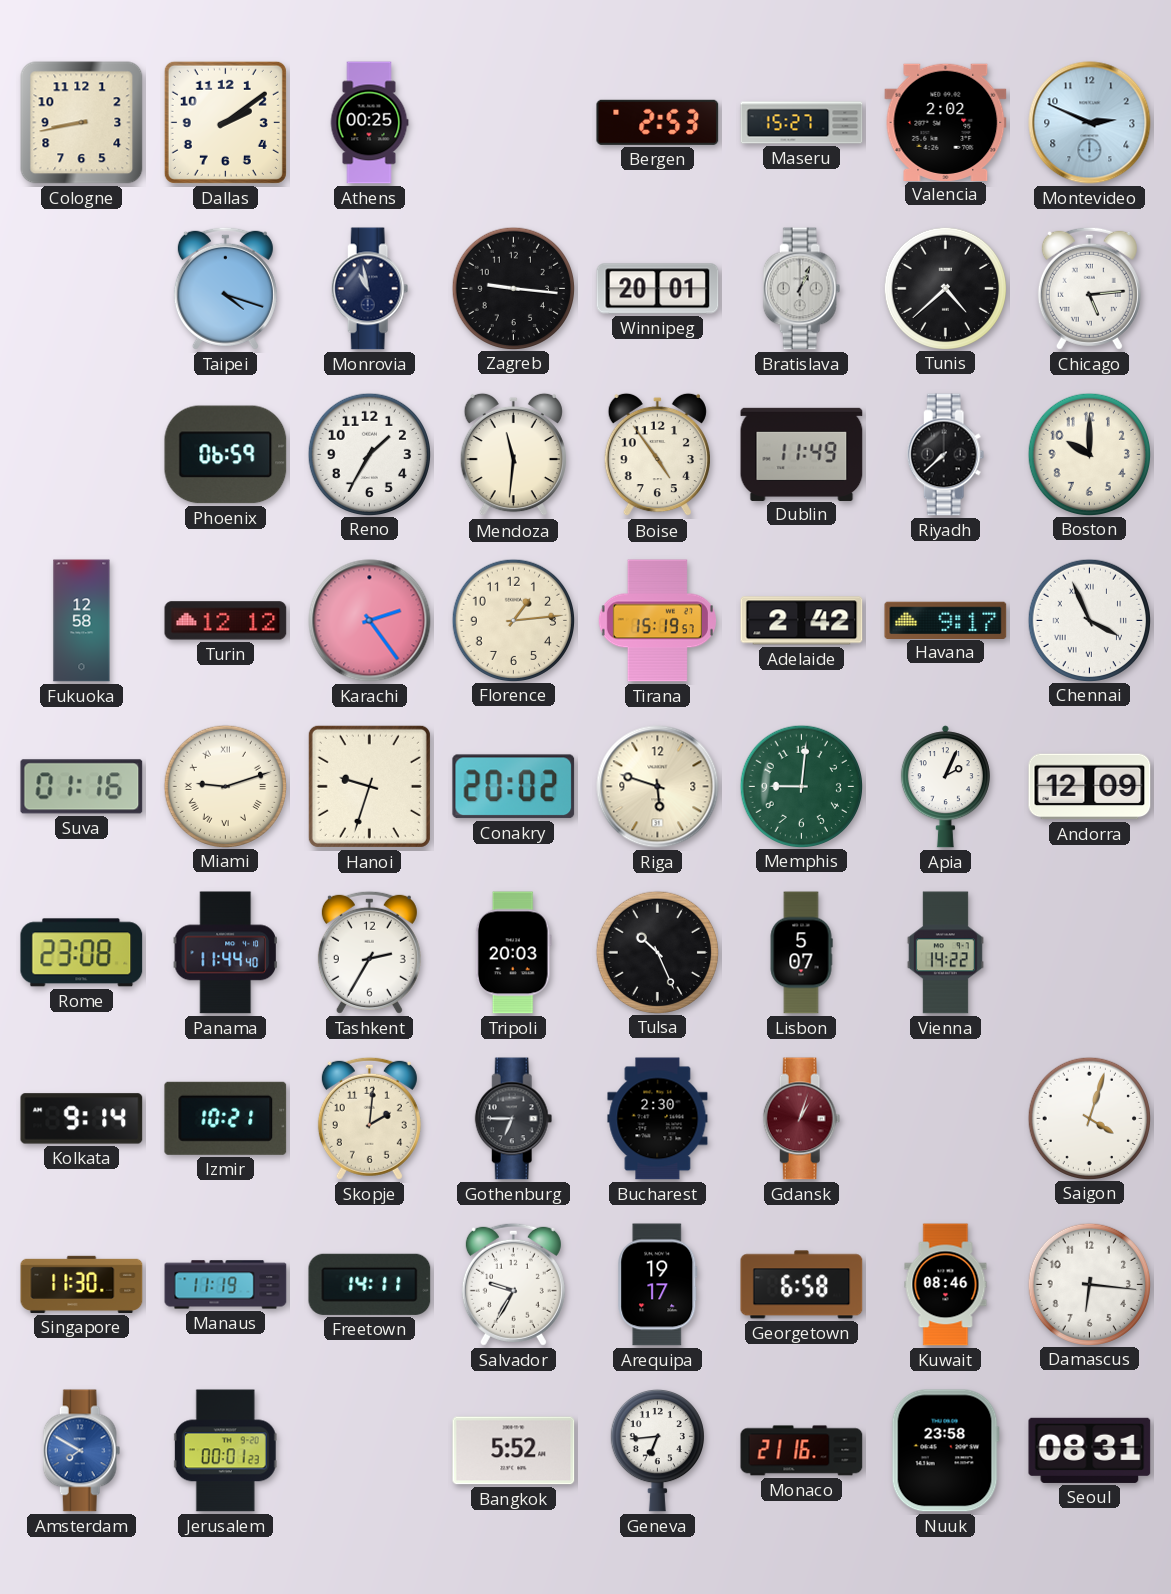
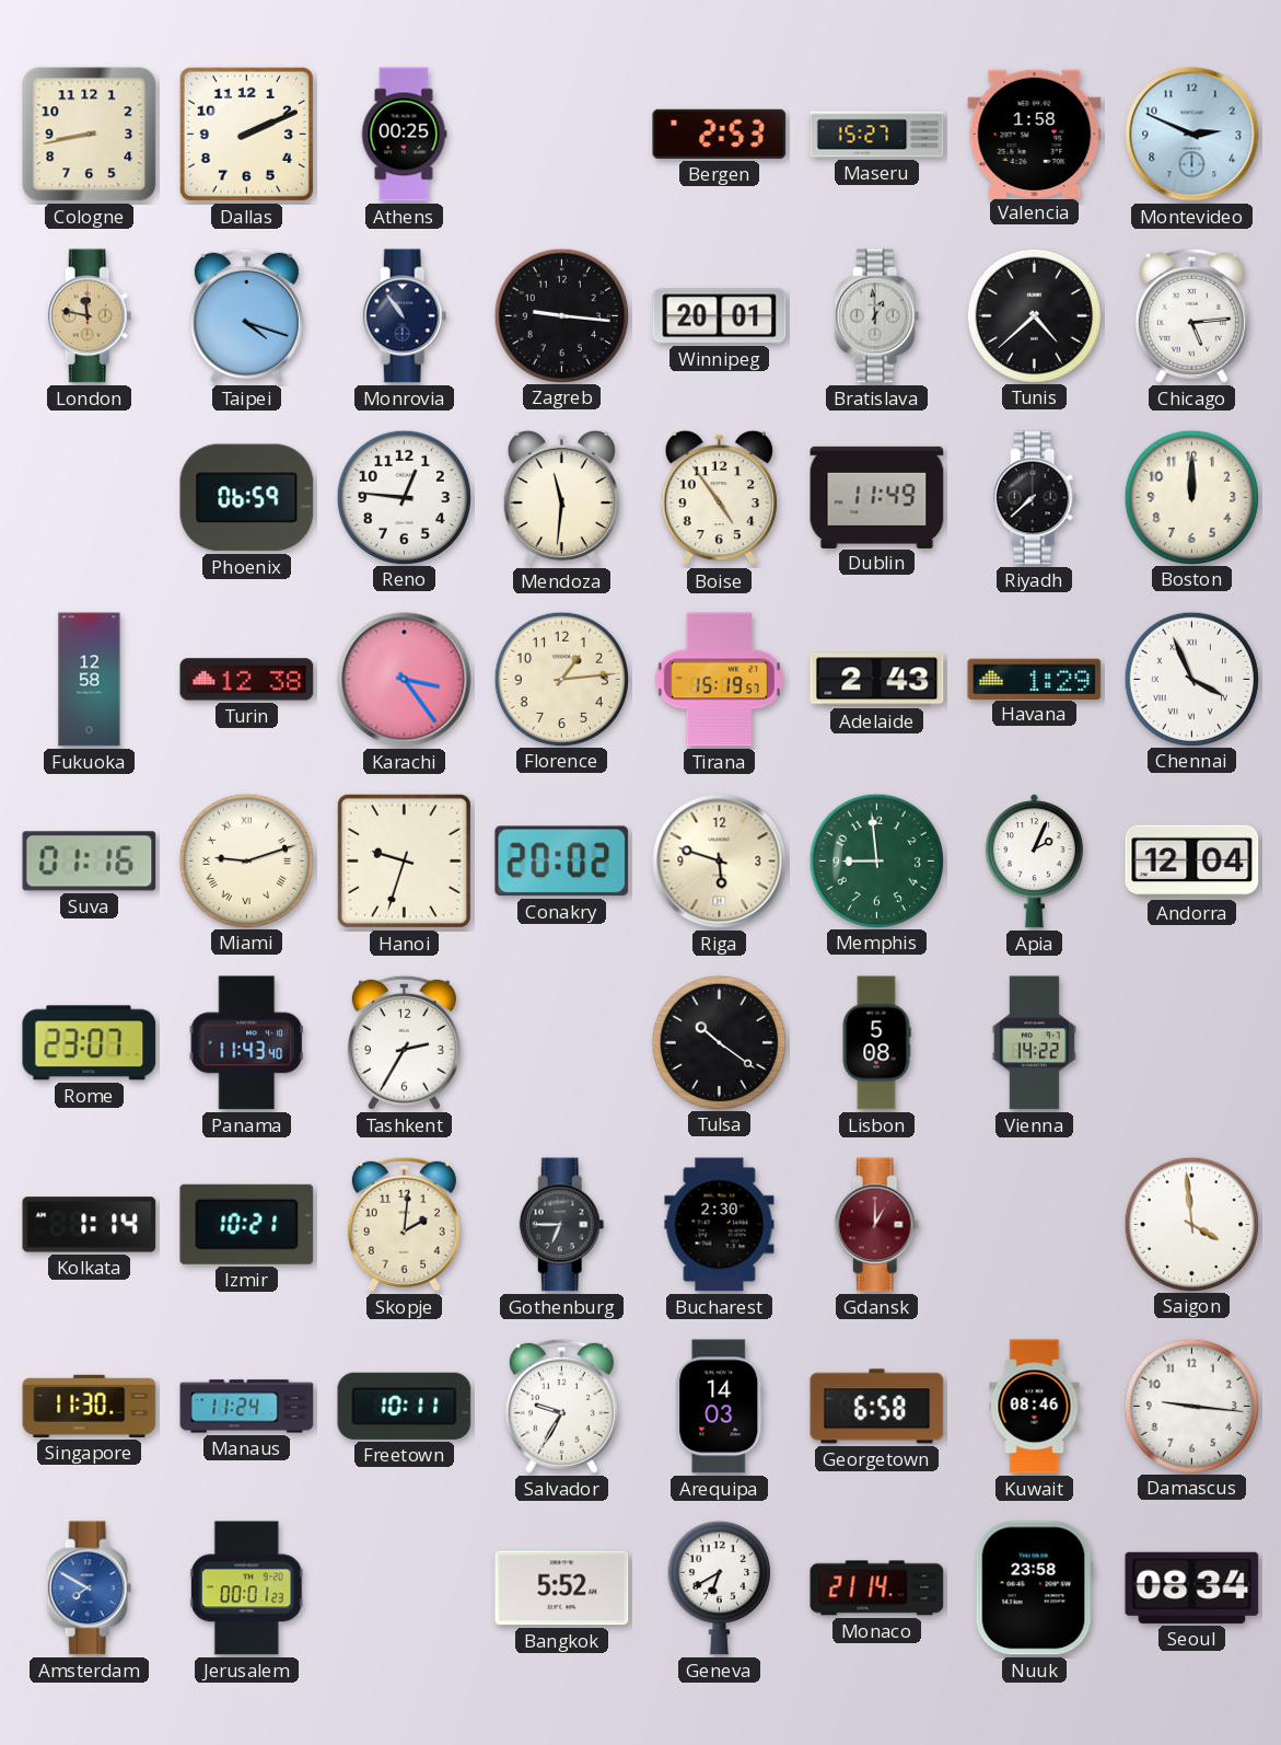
Dallas: 2:09 -> 2:11
Valencia: 2:02 -> 1:58
London: none -> 11:47
Monrovia: 10:58 -> 10:54
Bratislava: 1:04 -> 12:59
Reno: 1:35 -> 12:46
Boston: 10:00 -> 12:00
Turin: 12:12 -> 12:38
Karachi: 2:24 -> 3:24
Adelaide: 2:42 -> 2:43
Havana: 9:17 -> 1:29
Memphis: 9:01 -> 8:59
Andorra: 12:09 -> 12:04
Rome: 23:08 -> 23:07
Panama: 11:44 -> 11:43
Tripoli: 20:03 -> none
Tulsa: 10:26 -> 10:21
Lisbon: 5:07 -> 5:08
Kolkata: 9:14 -> 1:14
Gdansk: 1:03 -> 1:00
Saigon: 4:03 -> 3:59
Manaus: 11:19 -> 11:24
Freetown: 14:11 -> 10:11
Arequipa: 19:17 -> 14:03
Damascus: 6:16 -> 9:16
Geneva: 6:44 -> 6:40
Monaco: 21:16 -> 21:14
Seoul: 08:31 -> 08:34
